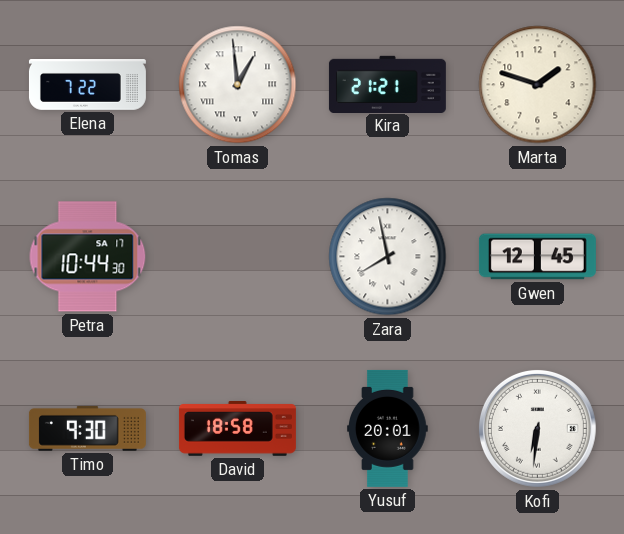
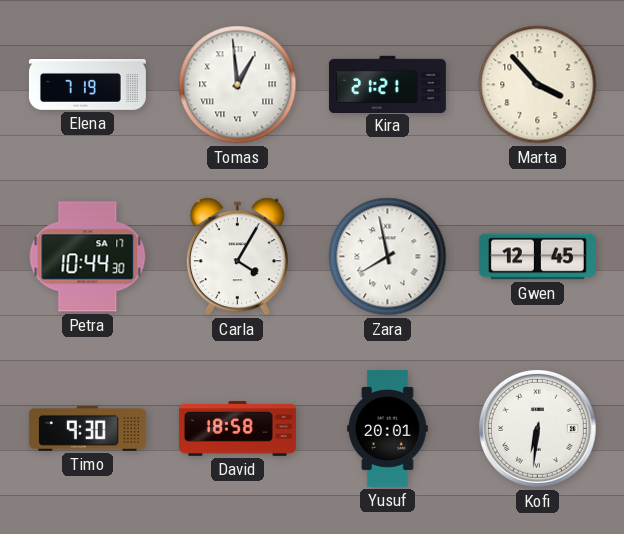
Elena: 7:22 -> 7:19
Marta: 1:48 -> 3:53
Carla: none -> 4:05
